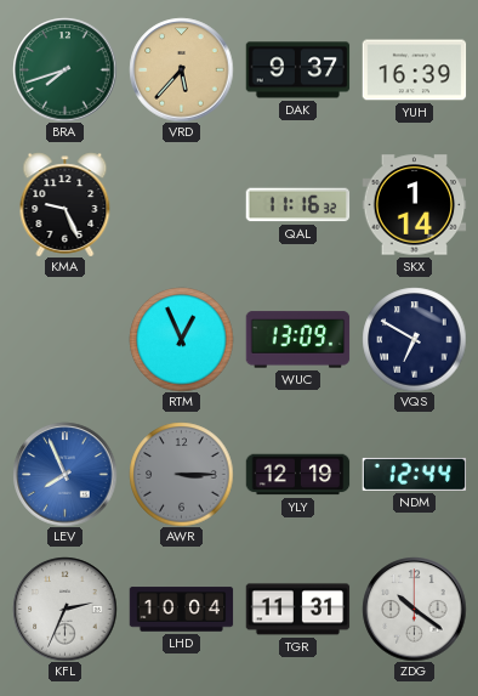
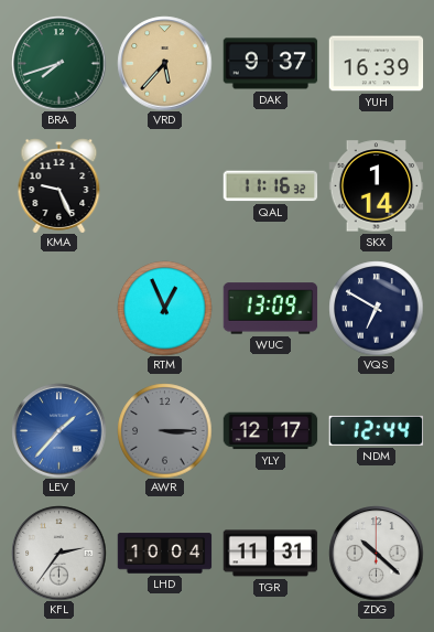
LEV: 7:56 -> 1:37
YLY: 12:19 -> 12:17
KFL: 2:34 -> 2:36
ZDG: 10:21 -> 10:22
